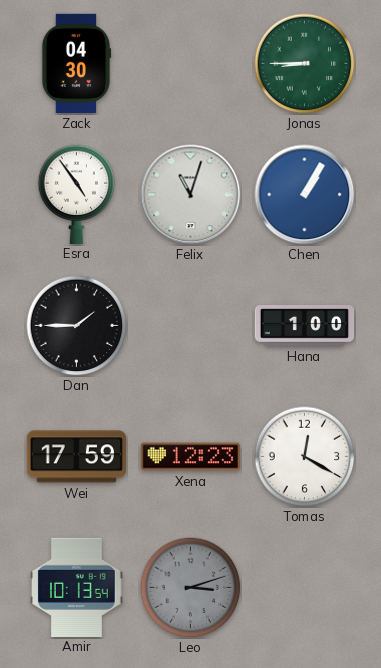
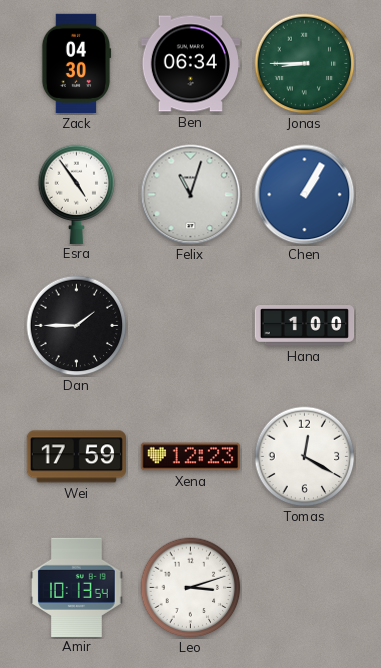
Ben: none -> 06:34
Leo dial: grey -> white
